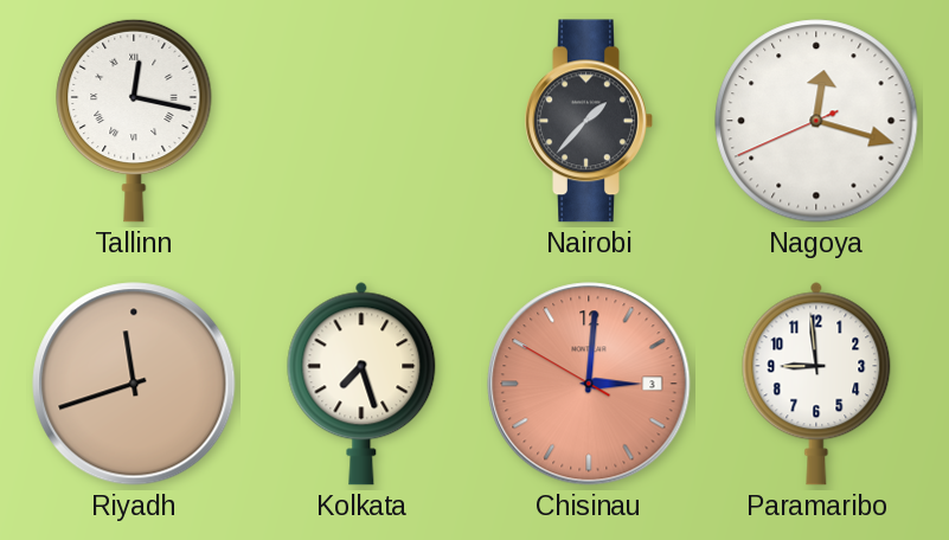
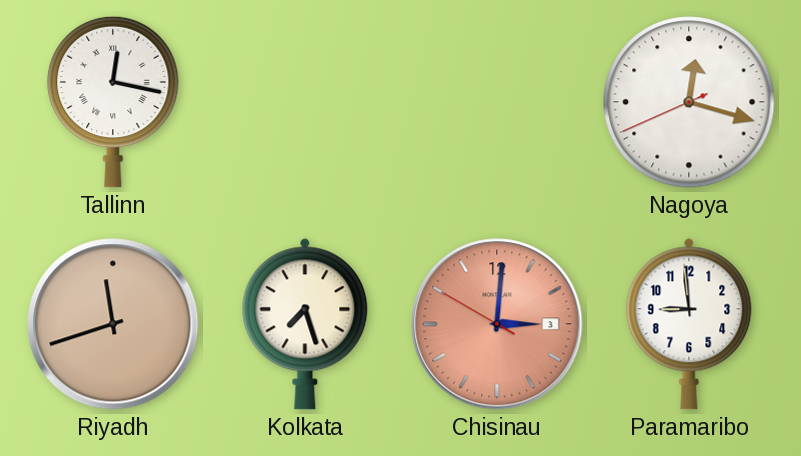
Nairobi: 1:37 -> none
